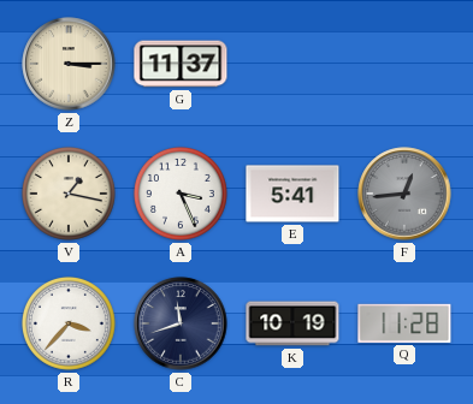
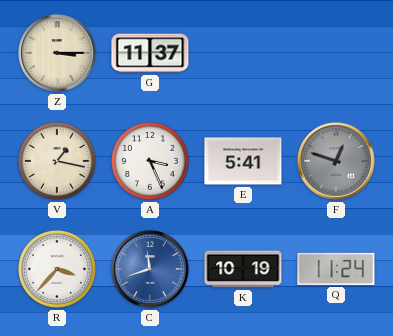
F: 12:44 -> 12:48
C dial: navy -> blue
Q: 11:28 -> 11:24
